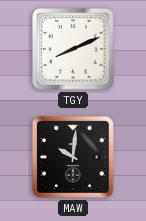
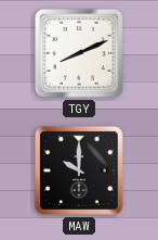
MAW: 10:01 -> 10:00
